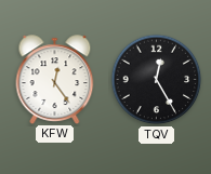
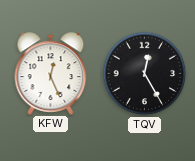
KFW: 12:24 -> 12:26
